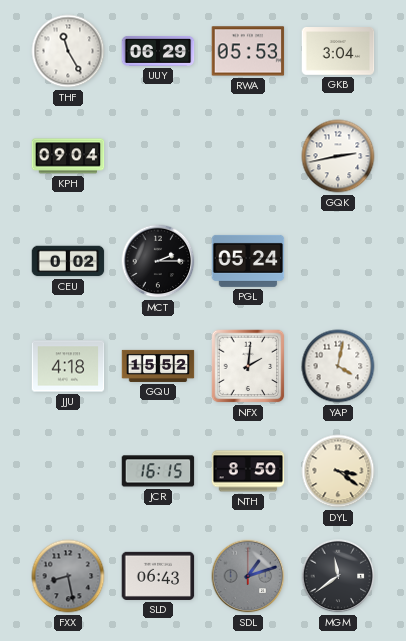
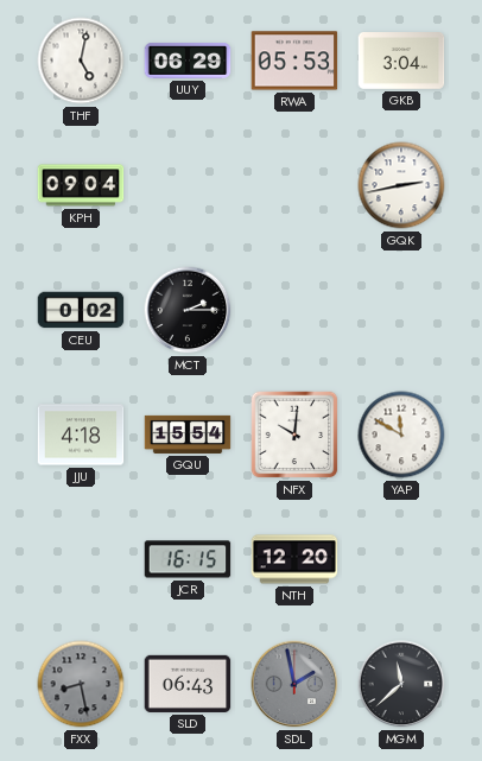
THF: 11:25 -> 5:02
PGL: 05:24 -> none
GQU: 15:52 -> 15:54
NFX: 2:01 -> 10:01
YAP: 4:02 -> 11:50
NTH: 8:50 -> 12:20
DYL: 3:21 -> none
SDL: 1:12 -> 1:58
MGM: 11:39 -> 11:38
